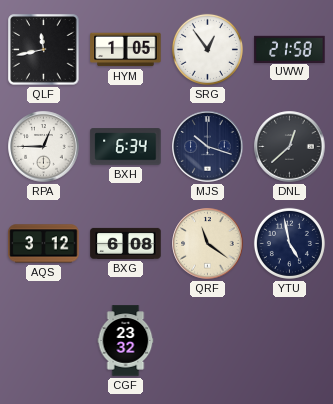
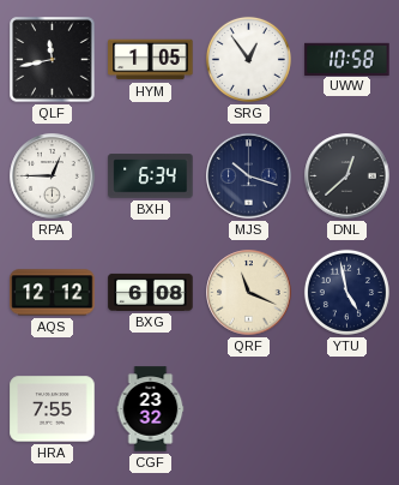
UWW: 21:58 -> 10:58
AQS: 3:12 -> 12:12
QRF: 11:21 -> 11:19
HRA: none -> 7:55
